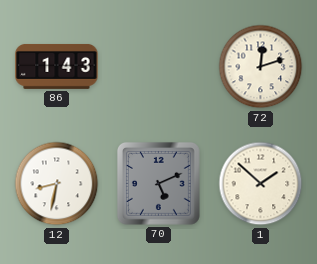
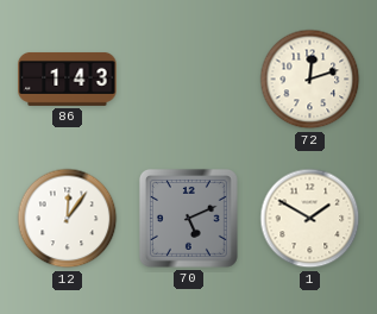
12: 8:32 -> 12:06
1: 1:52 -> 1:50
